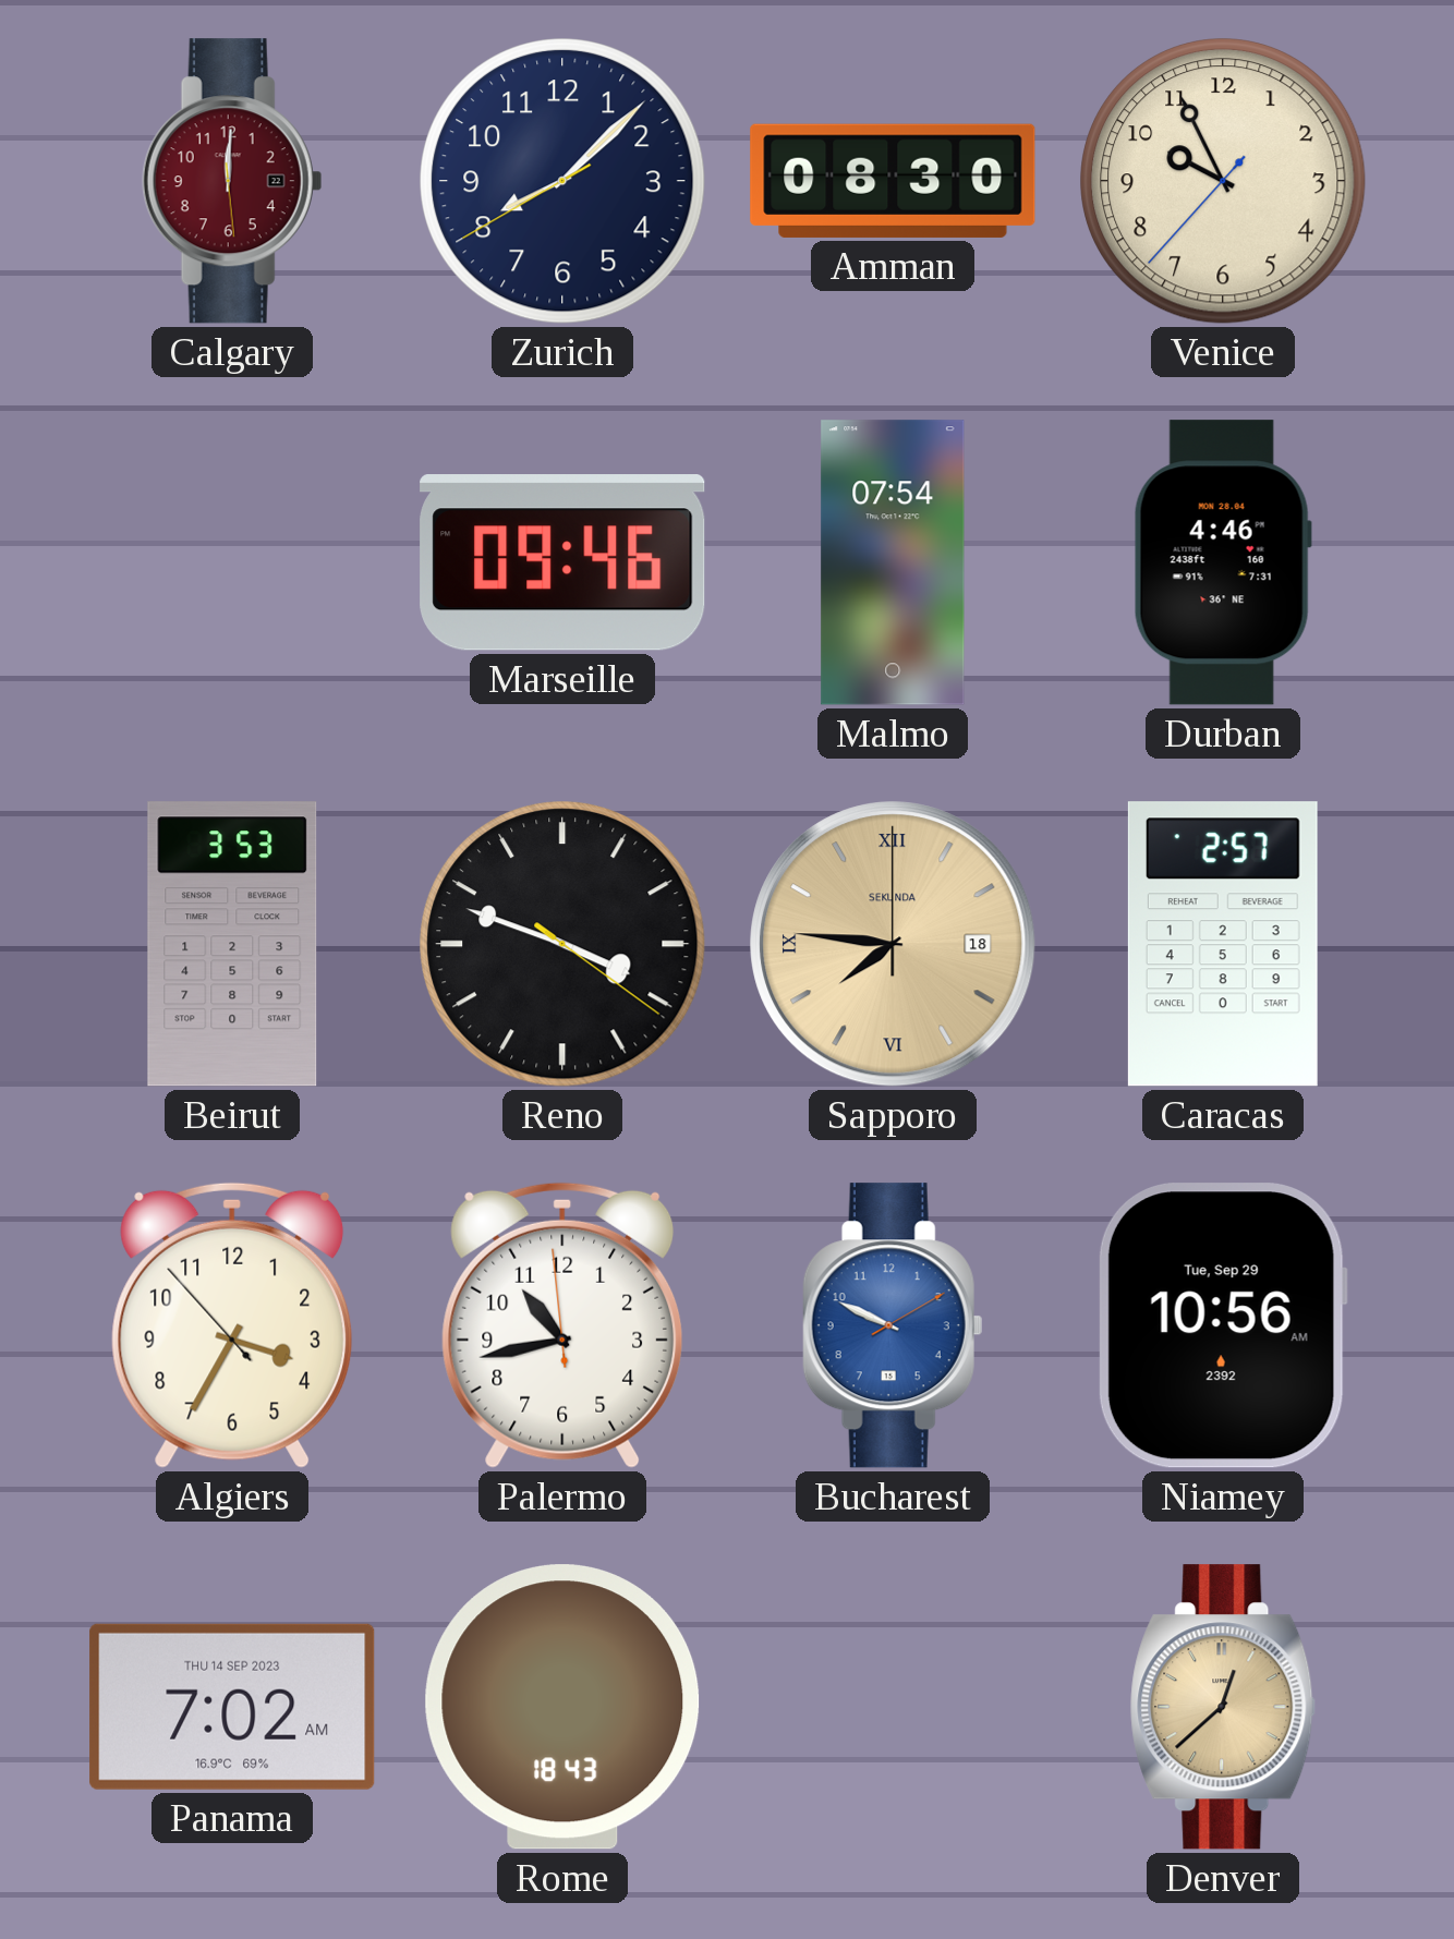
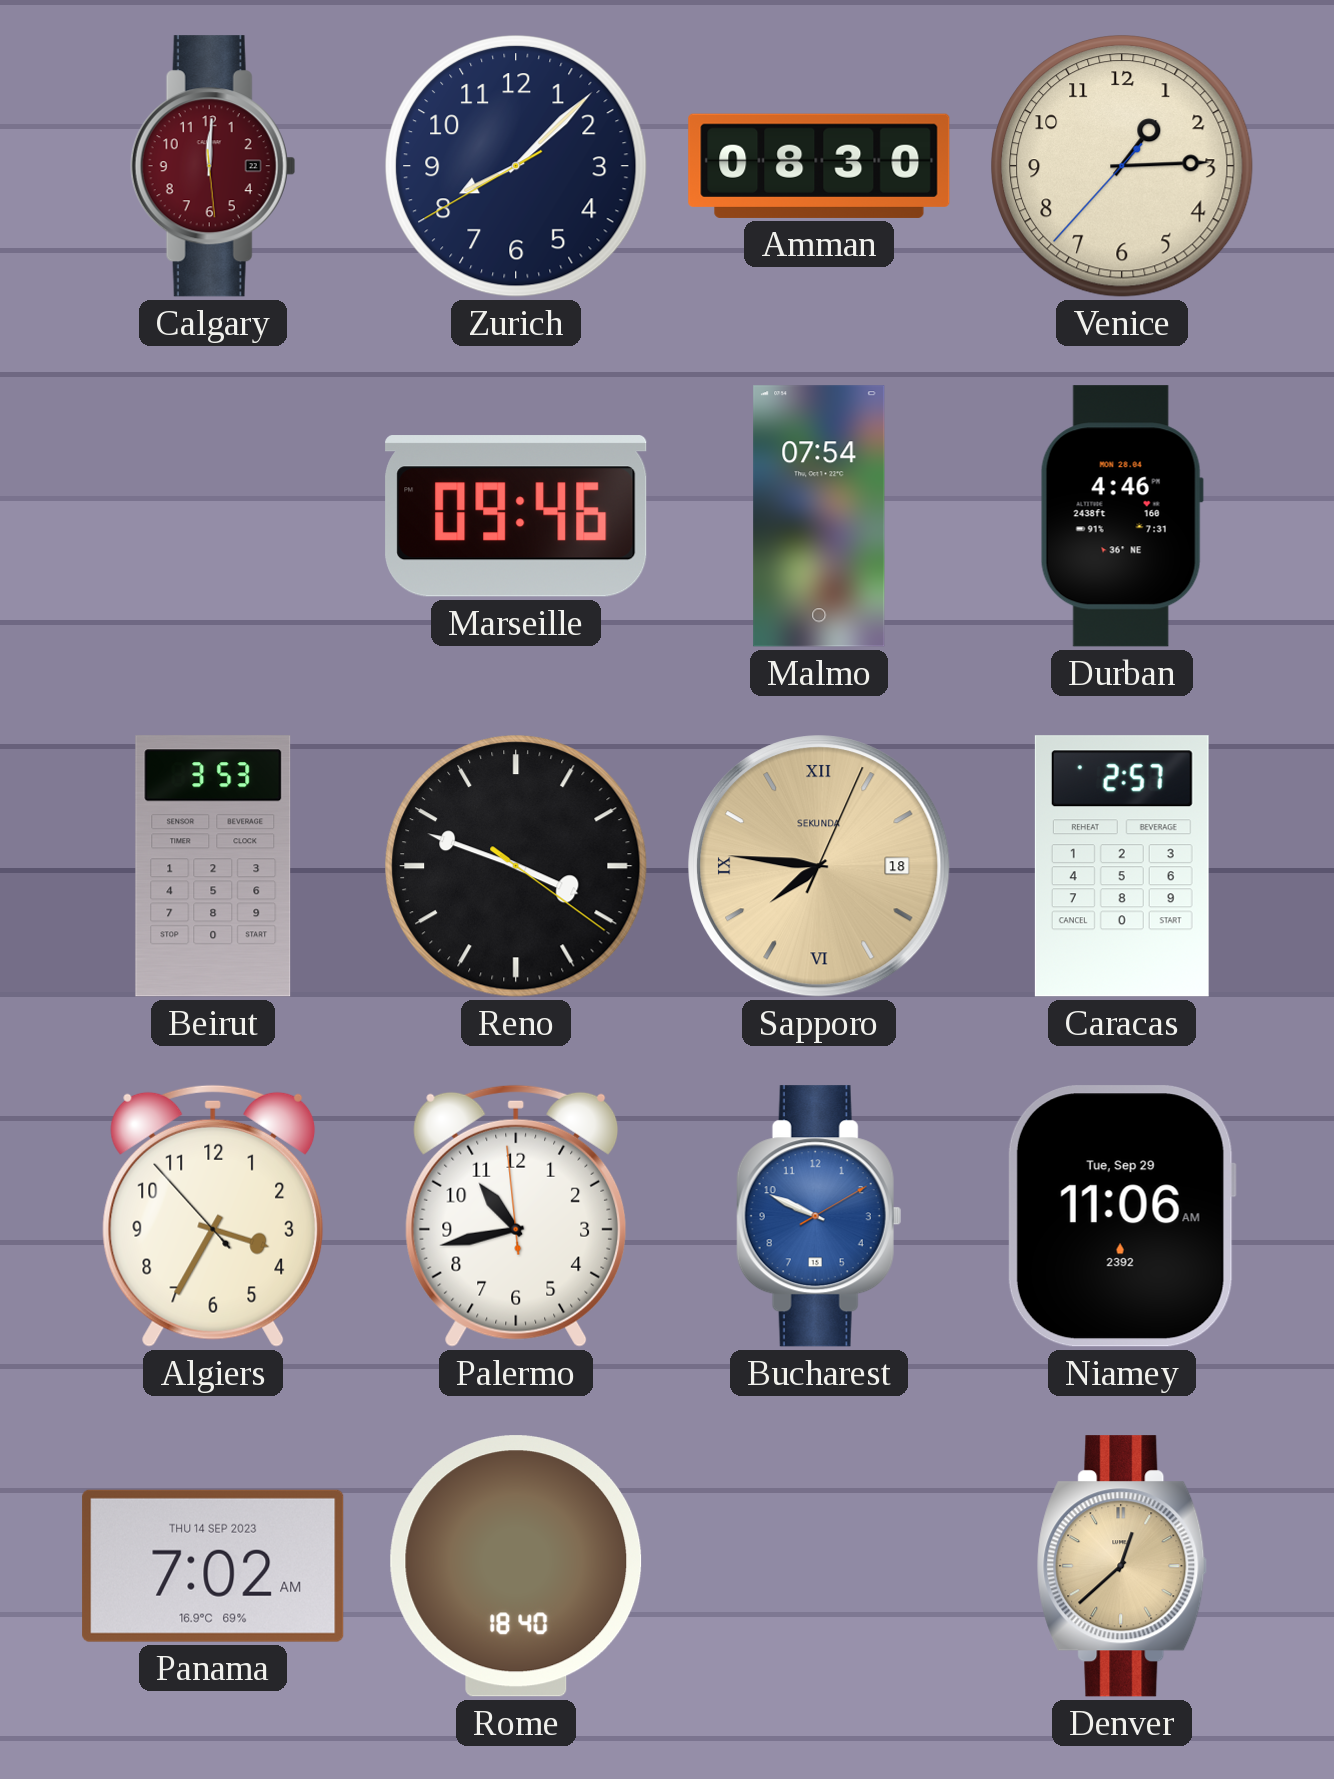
Venice: 9:55 -> 1:14
Sapporo: 7:46:00 -> 7:46:04
Niamey: 10:56 -> 11:06
Rome: 18:43 -> 18:40
